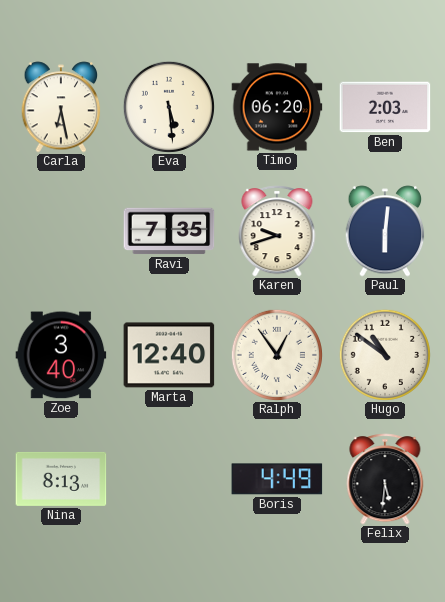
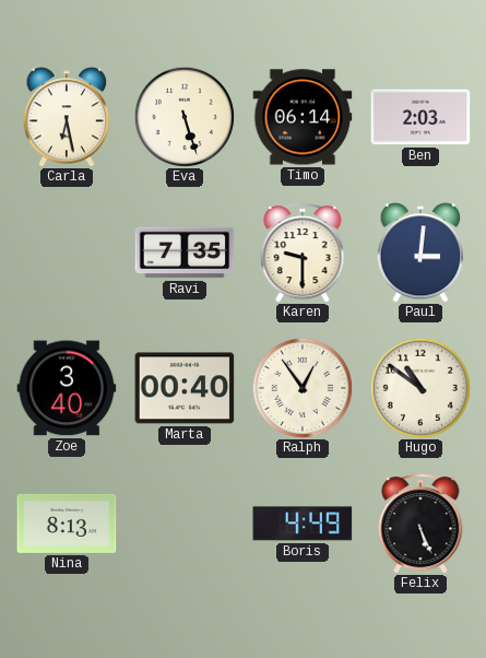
Eva: 5:29 -> 5:27
Timo: 06:20 -> 06:14
Karen: 9:42 -> 9:30
Paul: 6:01 -> 3:01
Marta: 12:40 -> 00:40
Felix: 5:31 -> 5:26
